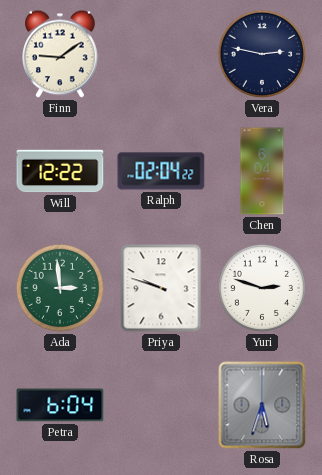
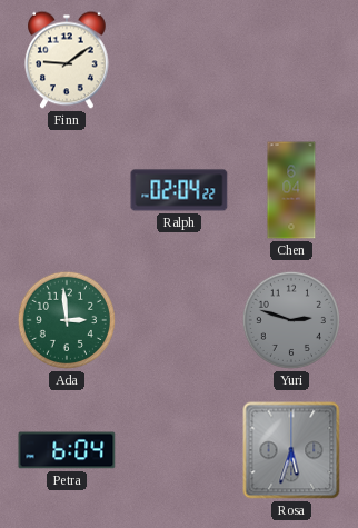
Vera: 2:47 -> none
Will: 12:22 -> none
Priya: 9:48 -> none
Yuri dial: white -> grey
